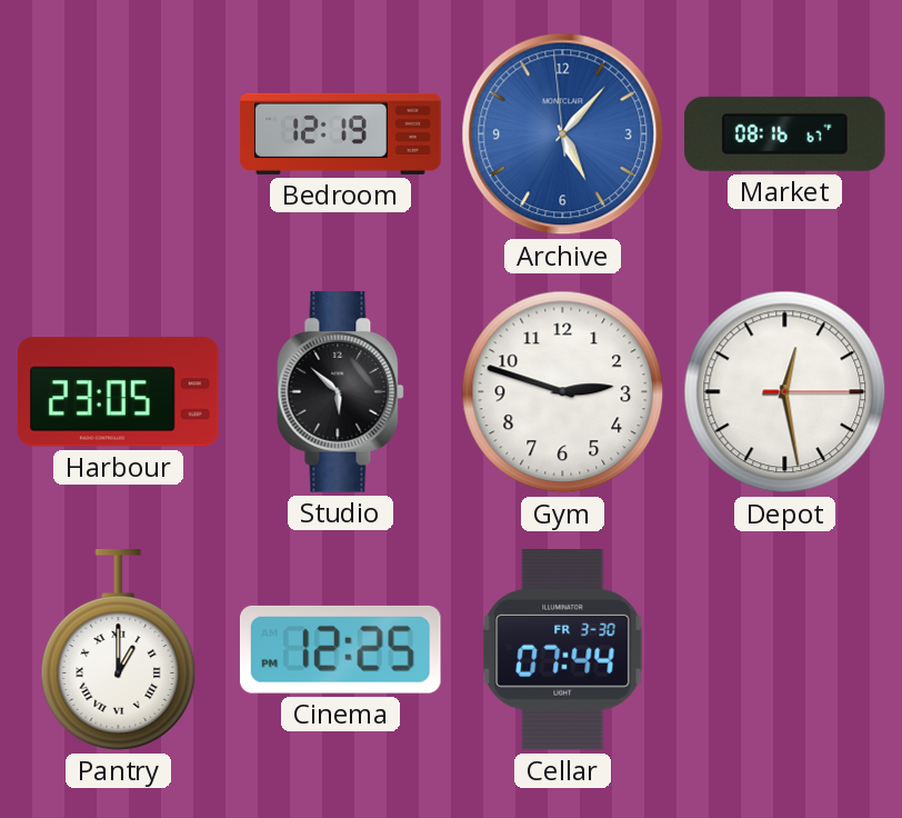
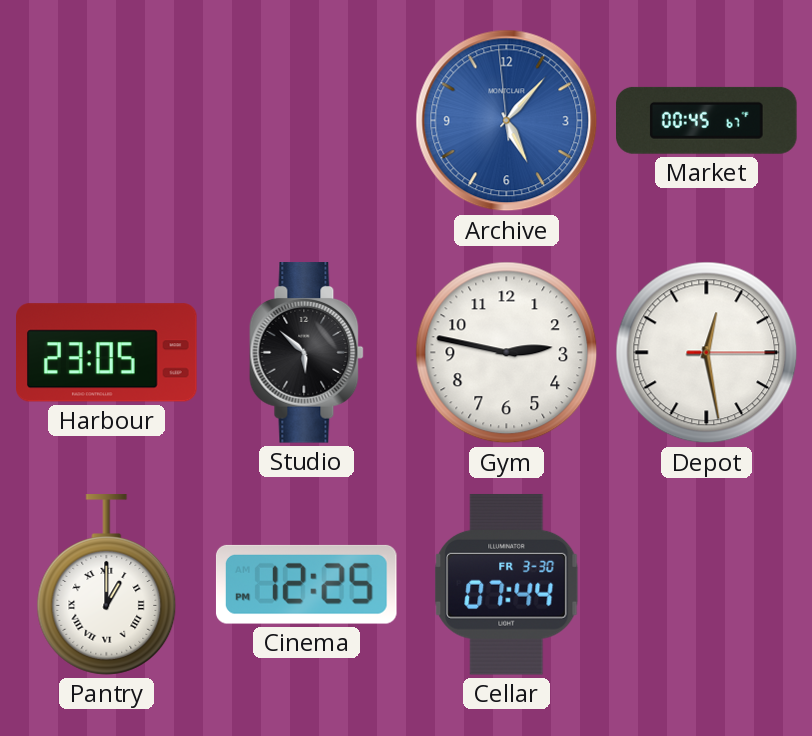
Bedroom: 12:19 -> none
Market: 08:16 -> 00:45
Gym: 2:48 -> 2:47
